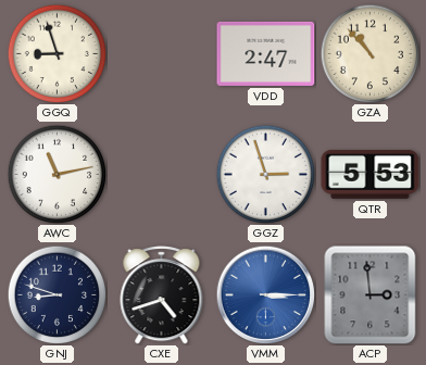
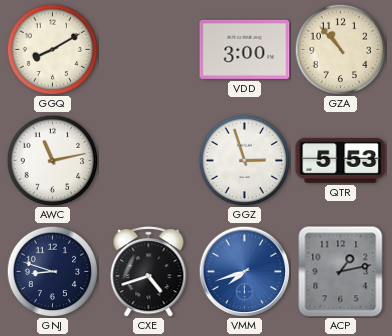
GGQ: 8:57 -> 8:10
VDD: 2:47 -> 3:00
VMM: 3:15 -> 7:42
ACP: 2:59 -> 1:13
